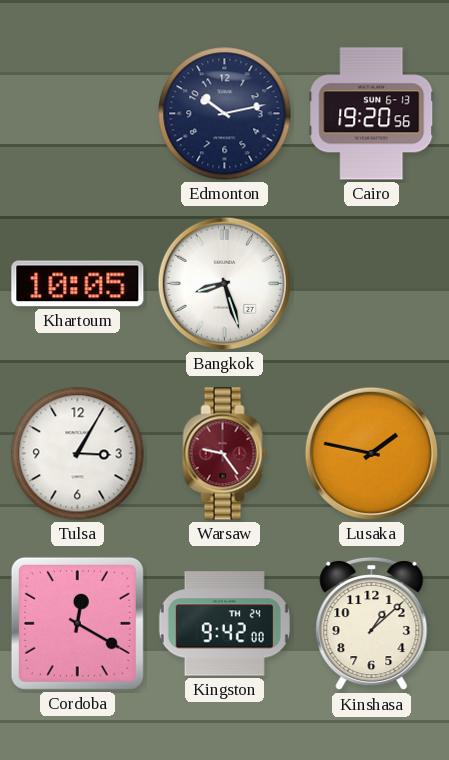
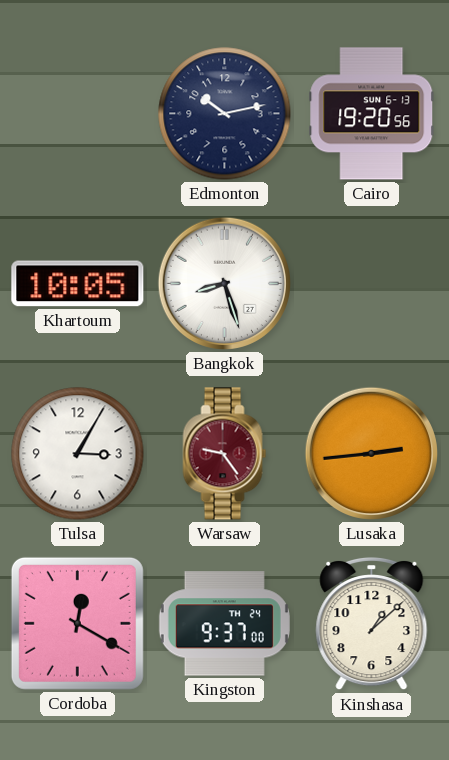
Lusaka: 1:47 -> 2:44
Kingston: 9:42 -> 9:37
